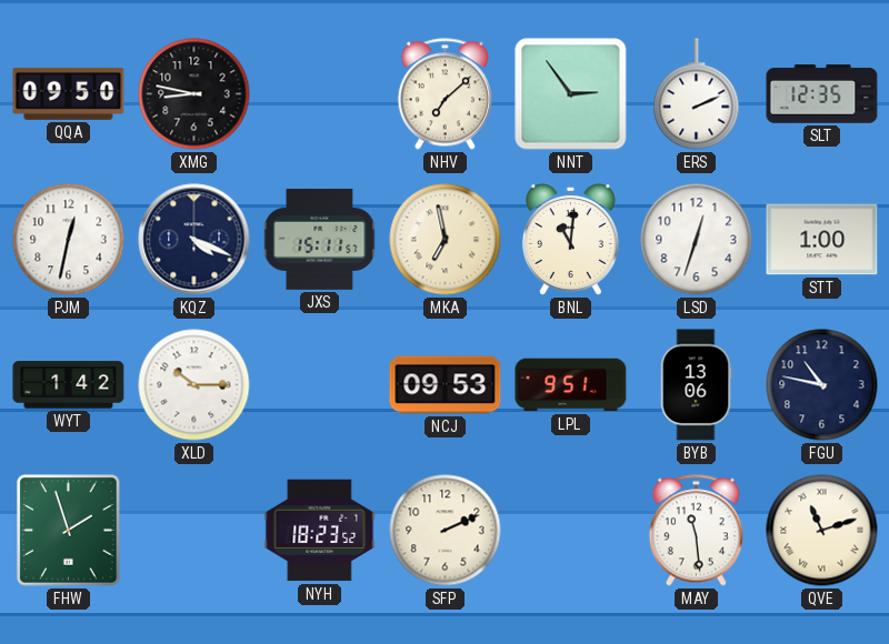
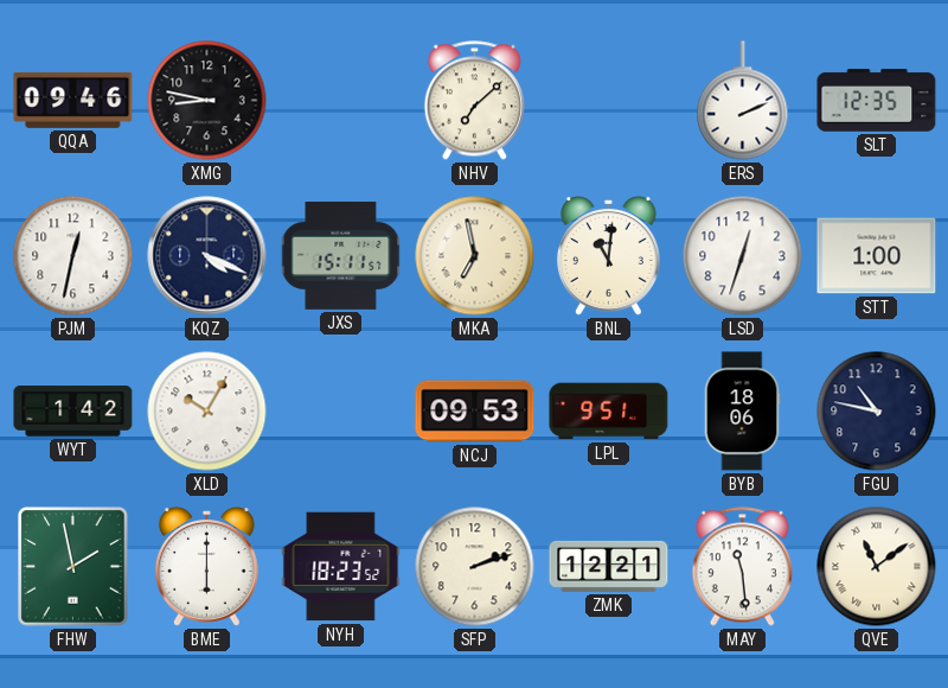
QQA: 09:50 -> 09:46
NNT: 2:54 -> none
XLD: 10:15 -> 10:05
BYB: 13:06 -> 18:06
FHW: 1:57 -> 1:58
BME: none -> 6:00
SFP: 2:11 -> 2:12
ZMK: none -> 12:21
QVE: 11:12 -> 11:09
